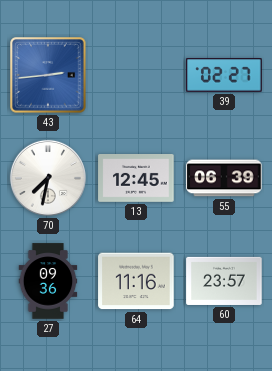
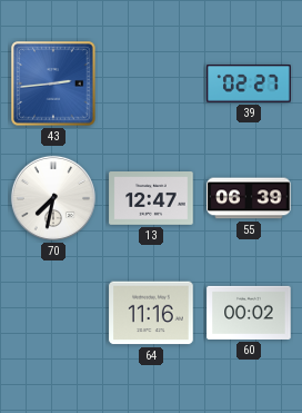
13: 12:45 -> 12:47
27: 09:36 -> none
60: 23:57 -> 00:02
